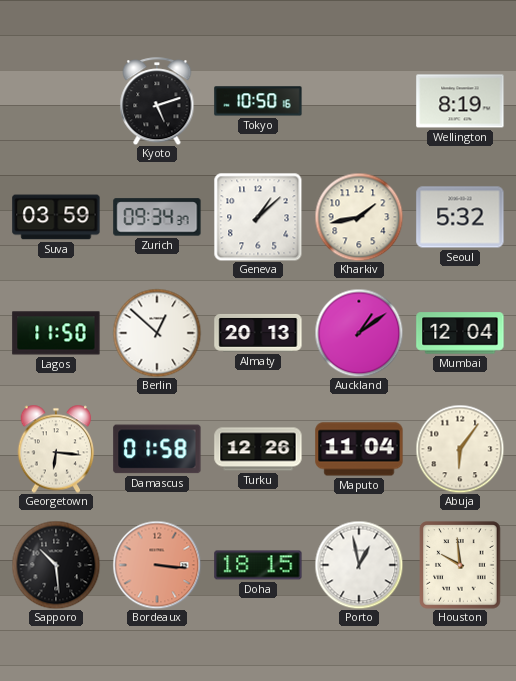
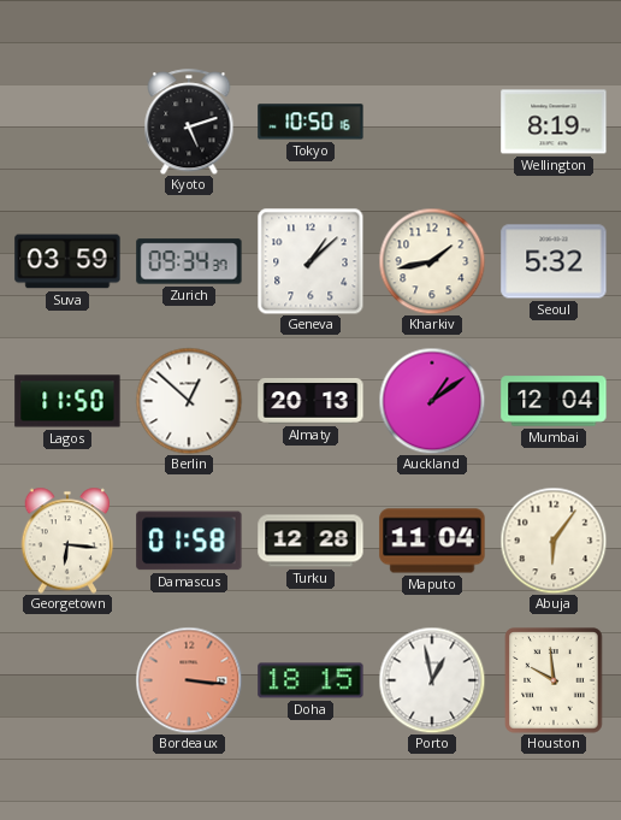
Turku: 12:26 -> 12:28
Sapporo: 10:29 -> none
